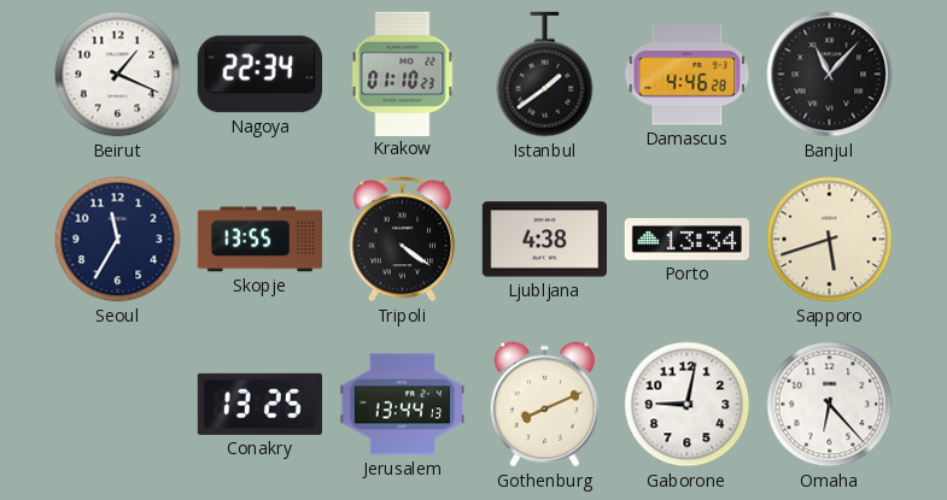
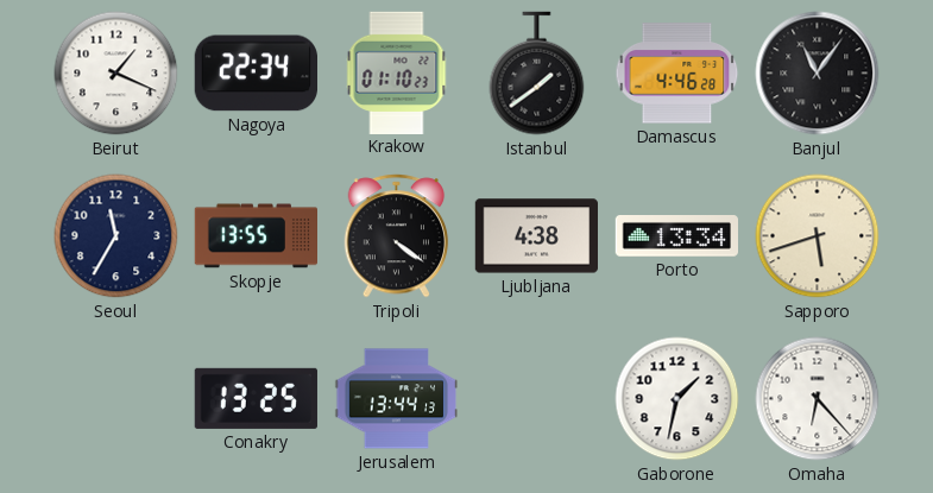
Banjul: 11:07 -> 11:06
Gothenburg: 8:11 -> none
Gaborone: 9:02 -> 1:32
